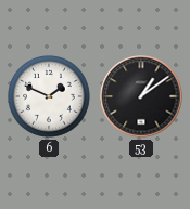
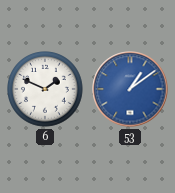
53 dial: black -> blue
